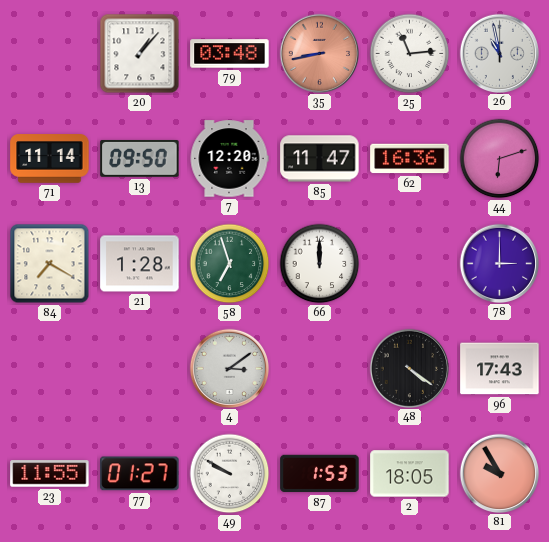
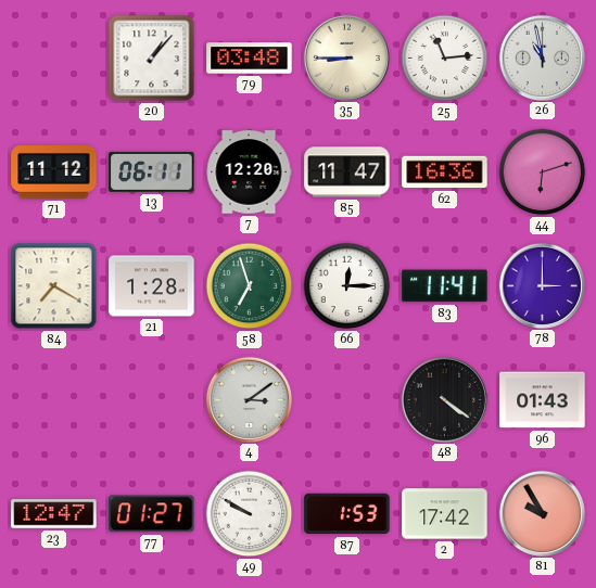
35: 8:43 -> 8:45
35 dial: salmon -> cream
71: 11:14 -> 11:12
13: 09:50 -> 06:11
66: 12:00 -> 12:15
83: none -> 11:41
96: 17:43 -> 01:43
23: 11:55 -> 12:47
2: 18:05 -> 17:42
